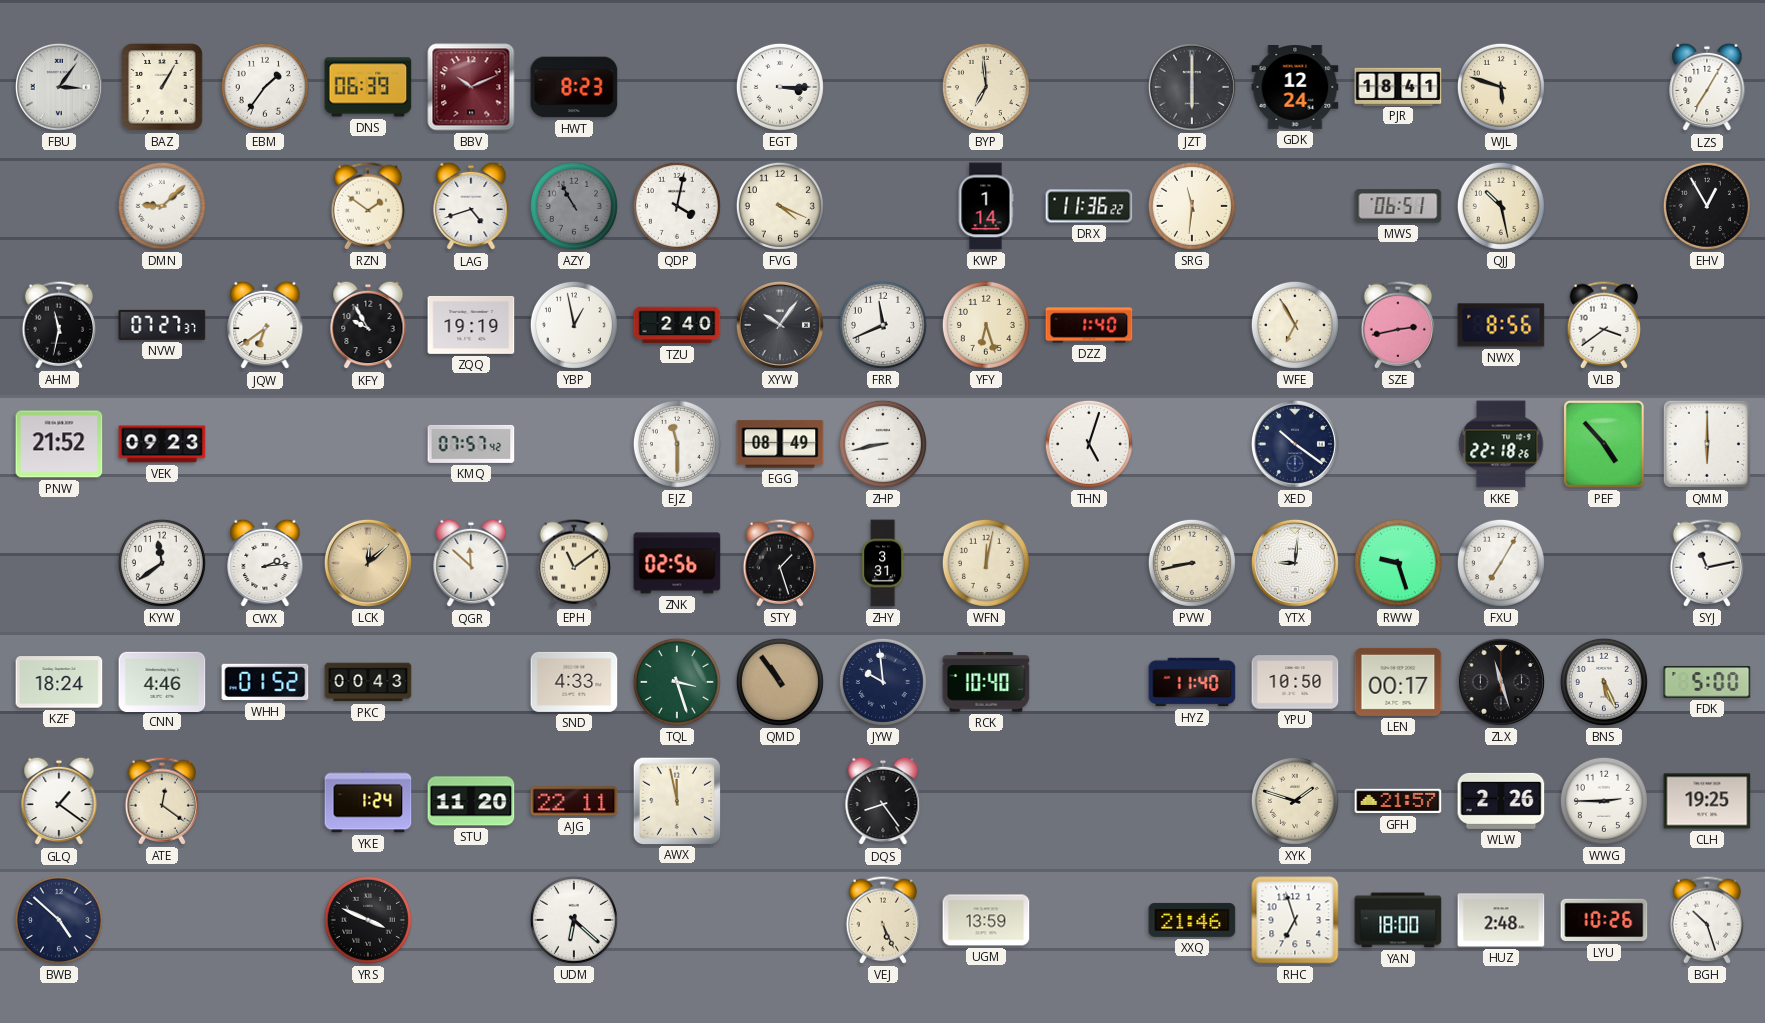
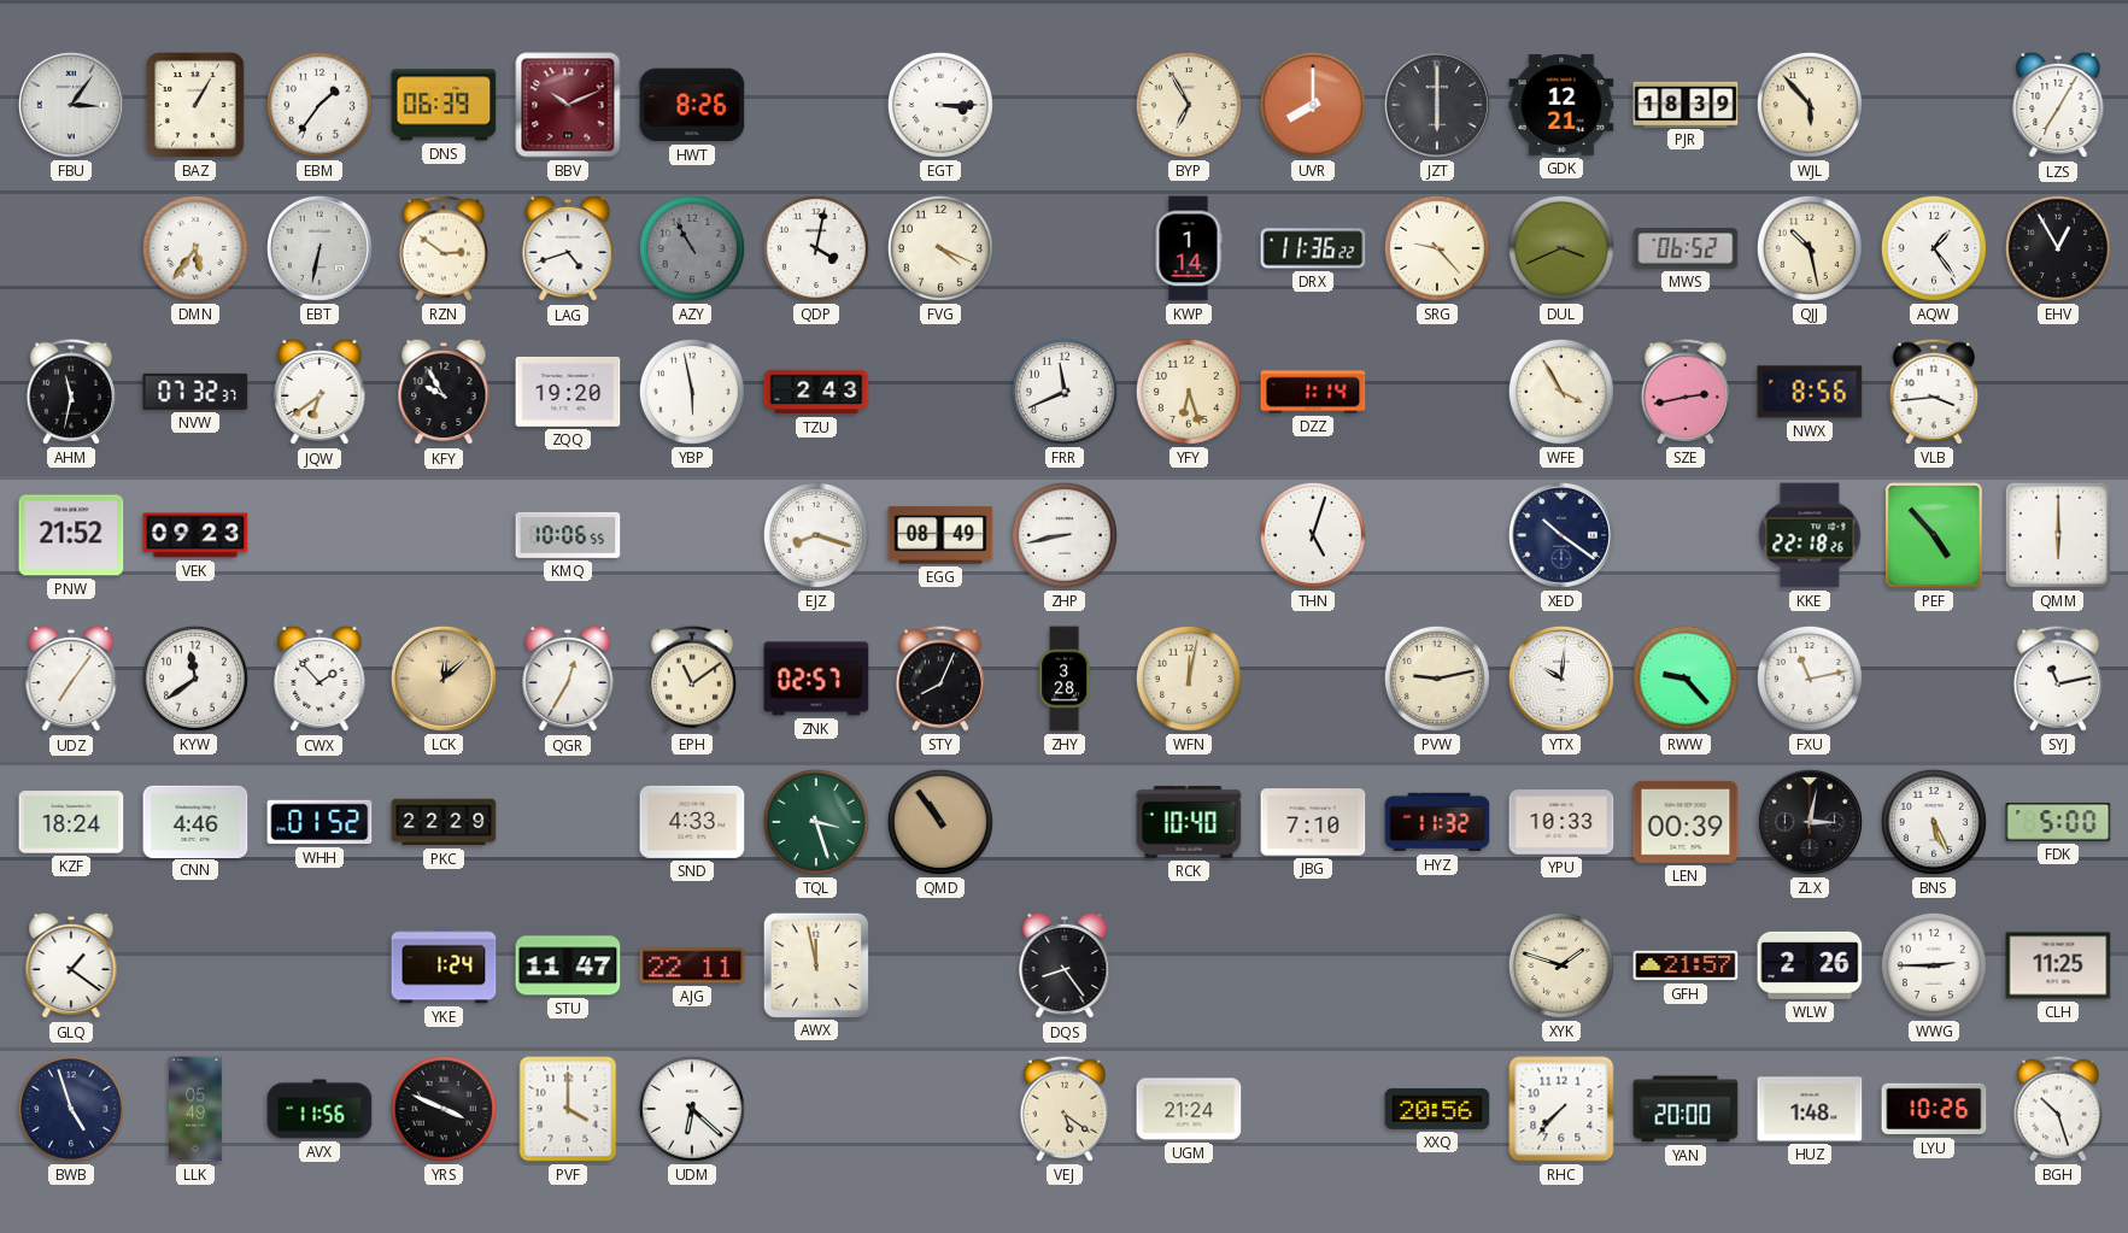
HWT: 8:23 -> 8:26
BYP: 6:59 -> 6:55
UVR: none -> 8:00
GDK: 12:24 -> 12:21
PJR: 18:41 -> 18:39
WJL: 5:48 -> 5:53
DMN: 9:08 -> 5:36
EBT: none -> 6:32
RZN: 1:51 -> 2:51
SRG: 11:31 -> 9:23
DUL: none -> 3:41
MWS: 06:51 -> 06:52
AQW: none -> 1:24
NVW: 07:27 -> 07:32
ZQQ: 19:19 -> 19:20
YBP: 12:58 -> 5:58
TZU: 2:40 -> 2:43
XYW: 10:06 -> none
DZZ: 1:40 -> 1:14
WFE: 6:55 -> 3:55
VLB: 3:39 -> 3:44
KMQ: 07:57 -> 10:06
EJZ: 11:30 -> 8:18
UDZ: none -> 7:06
CWX: 2:14 -> 1:53
QGR: 11:52 -> 12:35
ZNK: 02:56 -> 02:57
STY: 1:27 -> 8:04
ZHY: 3:31 -> 3:28
PVW: 8:43 -> 9:13
YTX: 9:01 -> 10:01
RWW: 9:27 -> 9:23
FXU: 7:05 -> 11:13
PKC: 00:43 -> 22:29
JYW: 9:59 -> none
JBG: none -> 7:10
HYZ: 11:40 -> 11:32
YPU: 10:50 -> 10:33
LEN: 00:17 -> 00:39
ZLX: 11:27 -> 3:02
ATE: 12:21 -> none
STU: 11:20 -> 11:47
CLH: 19:25 -> 11:25
BWB: 4:52 -> 4:57
LLK: none -> 05:49
AVX: none -> 11:56
PVF: none -> 4:00
VEJ: 5:26 -> 5:21
UGM: 13:59 -> 21:24
XXQ: 21:46 -> 20:56
RHC: 6:57 -> 7:37
YAN: 18:00 -> 20:00
HUZ: 2:48 -> 1:48
